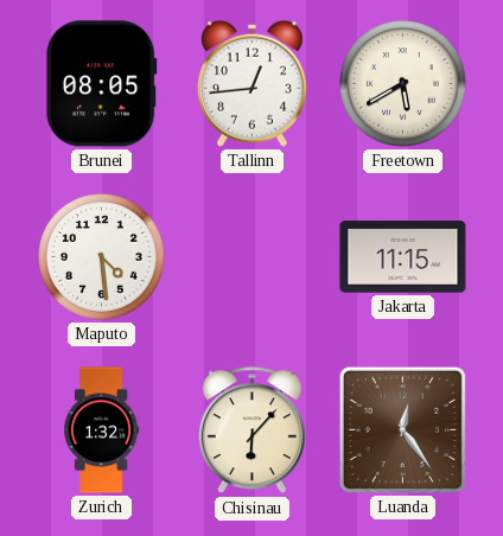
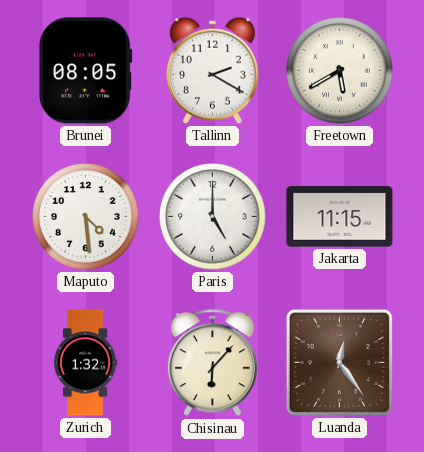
Tallinn: 12:44 -> 2:20
Paris: none -> 5:00
